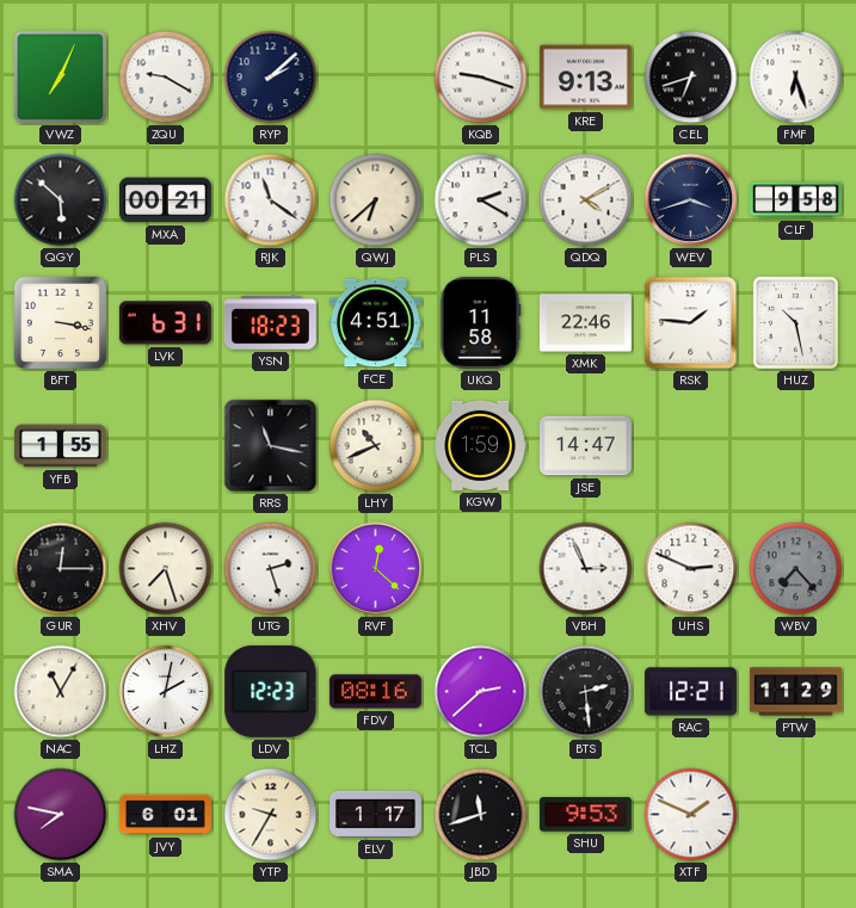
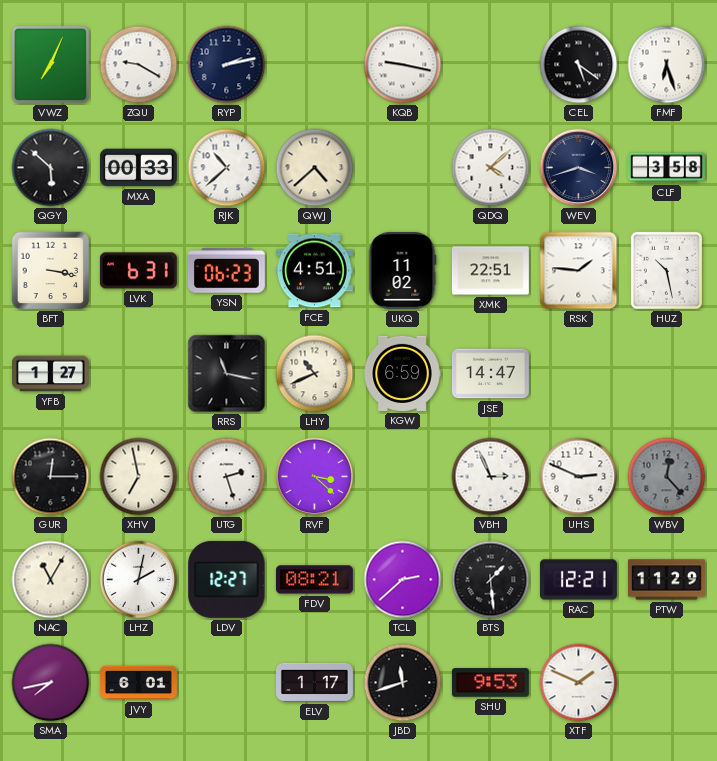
RYP: 2:08 -> 2:13
KQB: 9:18 -> 9:17
KRE: 9:13 -> none
CEL: 6:42 -> 5:21
MXA: 00:21 -> 00:33
RJK: 11:21 -> 10:38
QWJ: 6:38 -> 4:38
PLS: 2:20 -> none
QDQ: 4:10 -> 4:08
CLF: 9:58 -> 3:58
YSN: 18:23 -> 06:23
UKQ: 11:58 -> 11:02
XMK: 22:46 -> 22:51
YFB: 1:55 -> 1:27
KGW: 1:59 -> 6:59
XHV: 7:27 -> 6:58
RVF: 12:22 -> 3:22
WBV: 7:23 -> 12:23
LDV: 12:23 -> 12:27
FDV: 08:16 -> 08:21
BTS: 2:29 -> 1:29
SMA: 7:47 -> 7:43
YTP: 9:35 -> none
